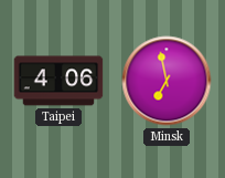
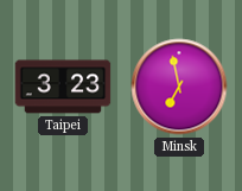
Taipei: 4:06 -> 3:23
